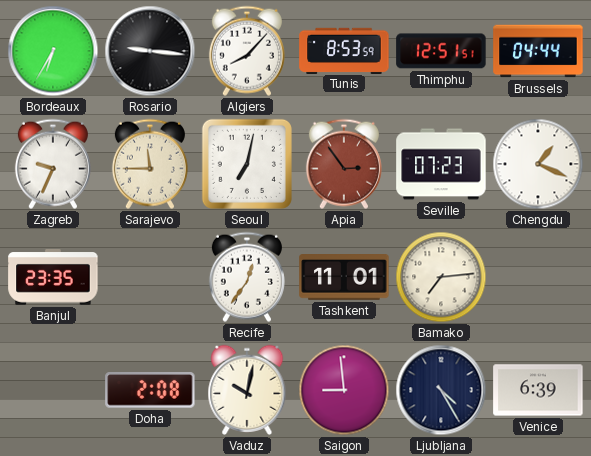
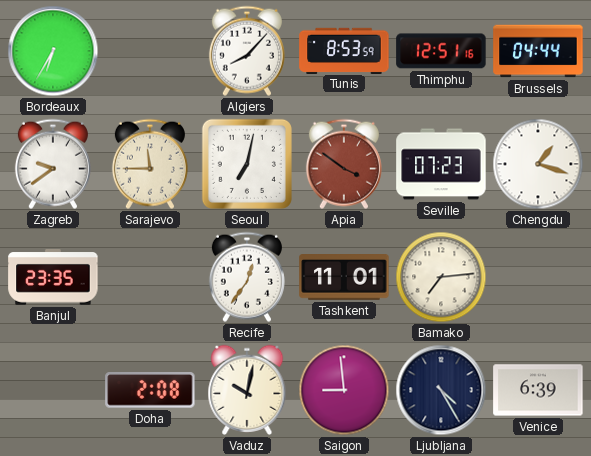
Rosario: 9:16 -> none
Thimphu: 12:51:51 -> 12:51:16
Zagreb: 9:34 -> 9:39
Apia: 2:54 -> 3:51
Chengdu: 1:19 -> 1:18
